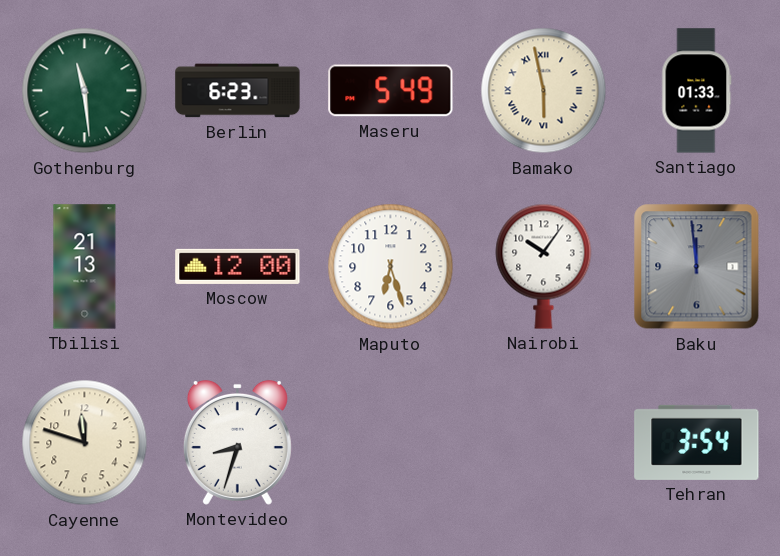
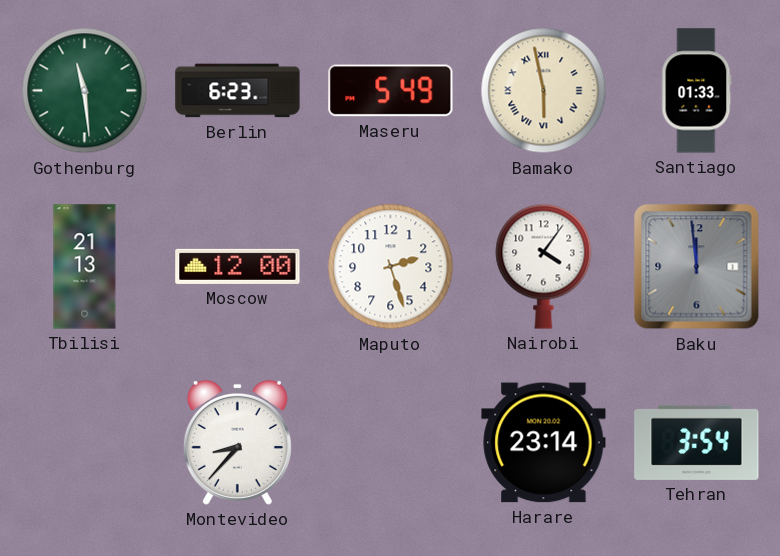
Maputo: 6:27 -> 2:27
Nairobi: 10:06 -> 4:06
Cayenne: 11:48 -> none
Montevideo: 8:33 -> 8:37
Harare: none -> 23:14
